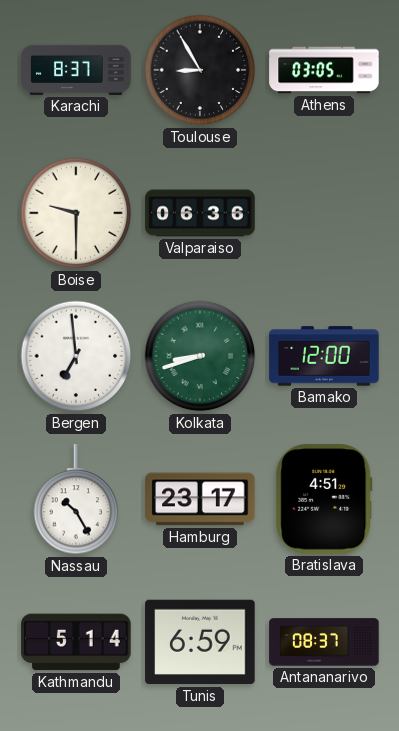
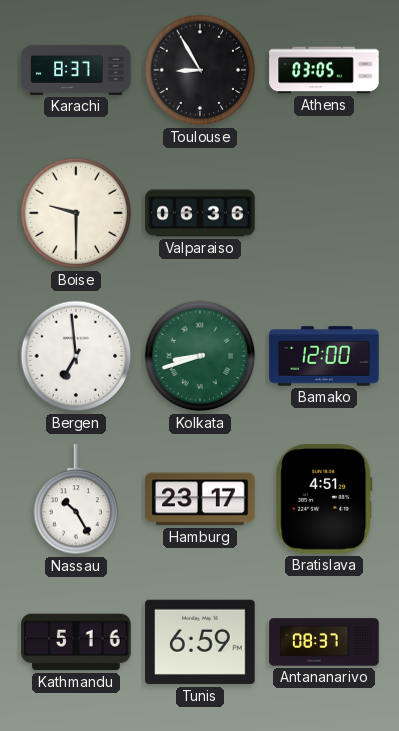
Kathmandu: 5:14 -> 5:16
